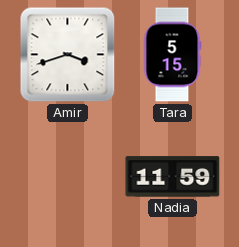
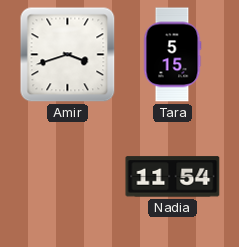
Nadia: 11:59 -> 11:54
